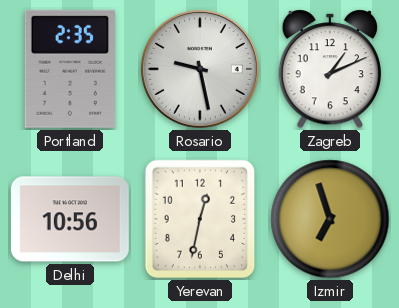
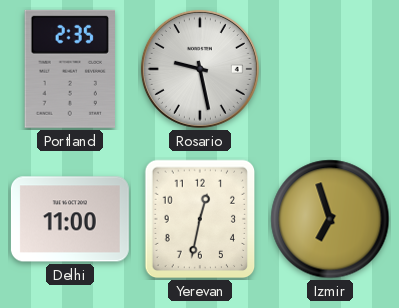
Zagreb: 1:11 -> none
Delhi: 10:56 -> 11:00
